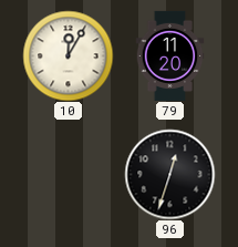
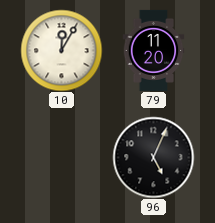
96: 12:33 -> 5:04
